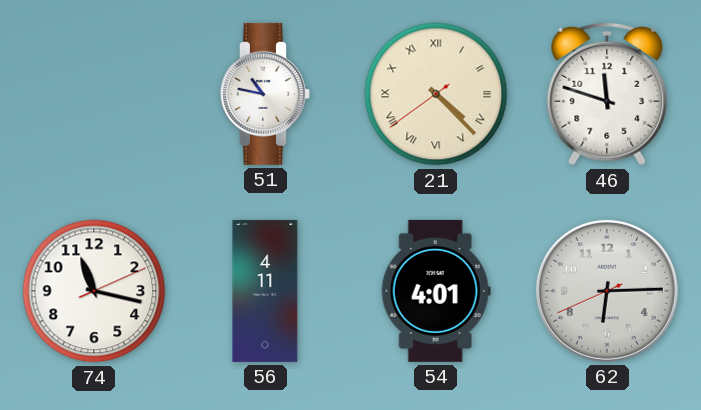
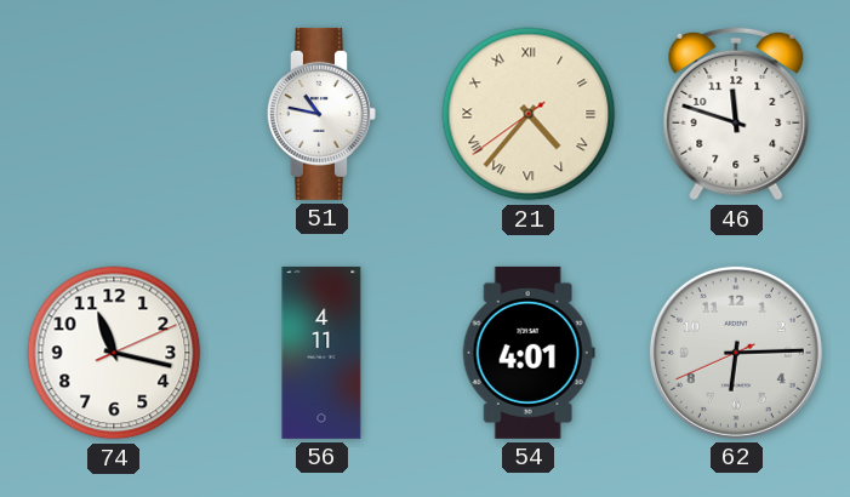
21: 4:22 -> 4:36
